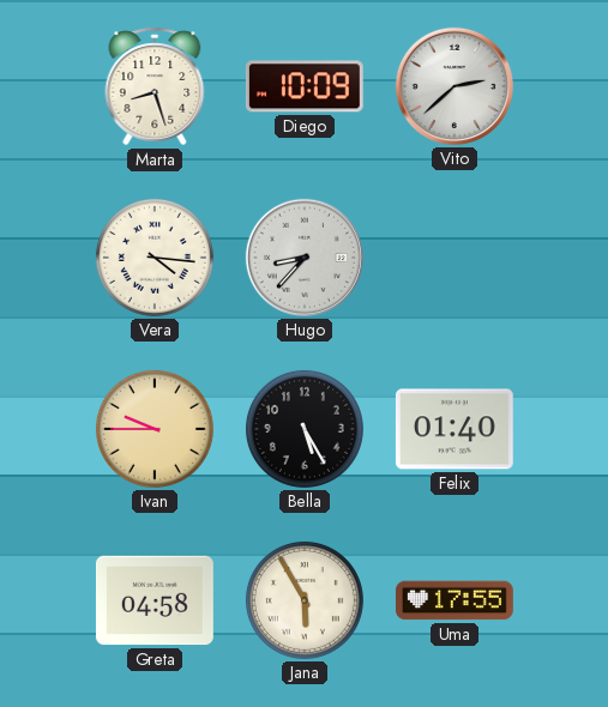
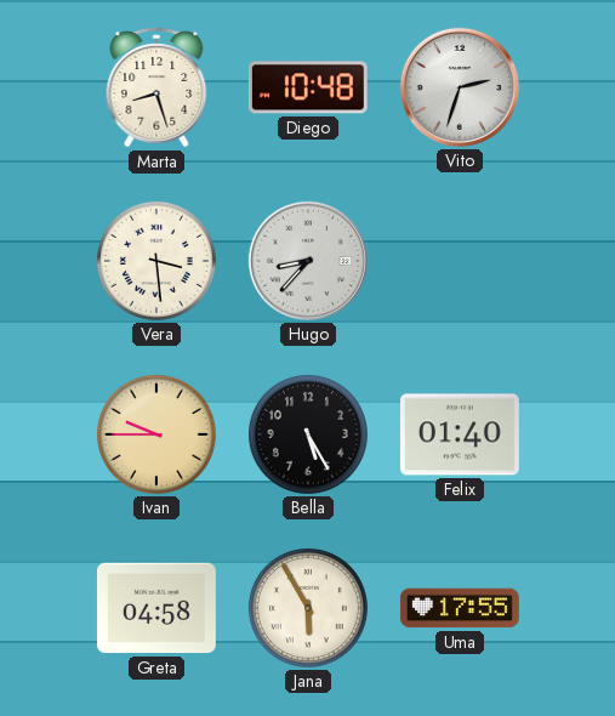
Diego: 10:09 -> 10:48
Vito: 2:38 -> 2:33
Vera: 4:16 -> 3:29
